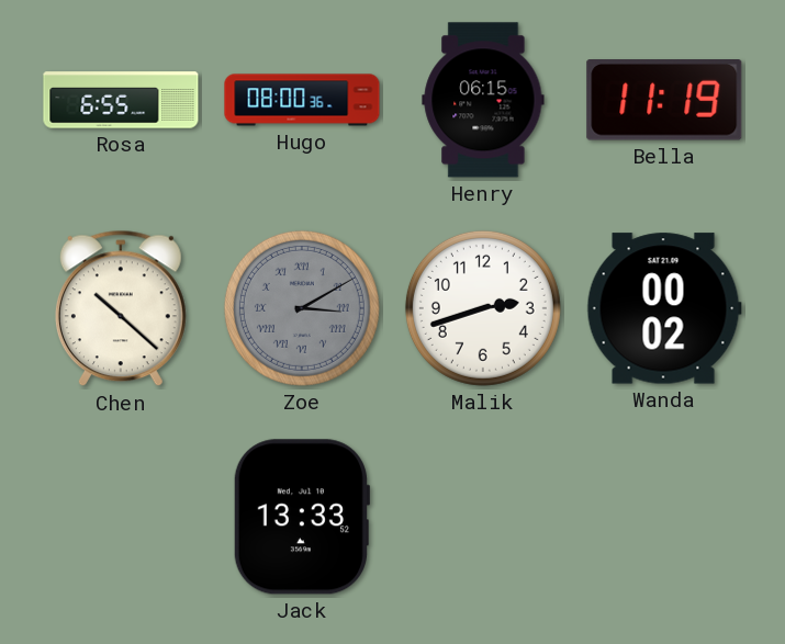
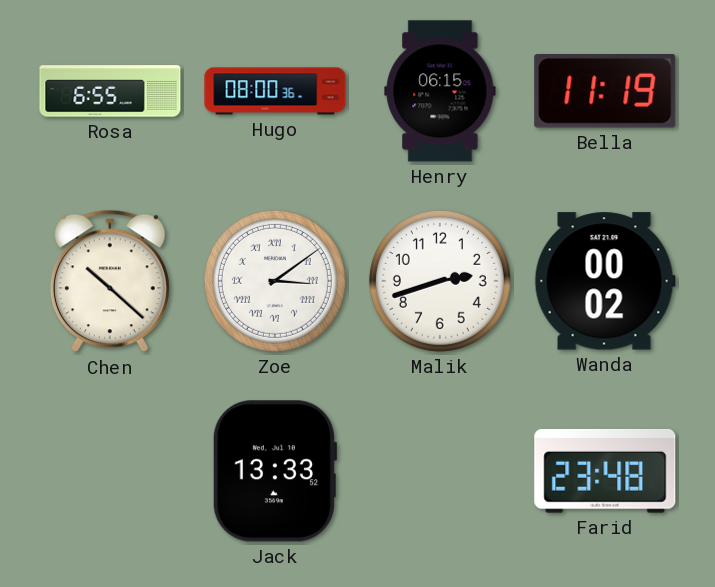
Zoe: 3:10 -> 3:09
Zoe dial: grey -> white
Farid: none -> 23:48
